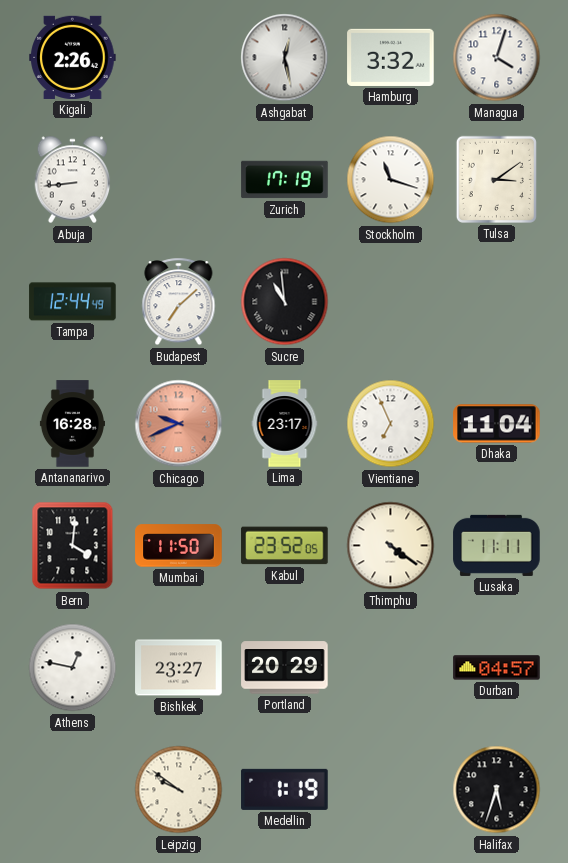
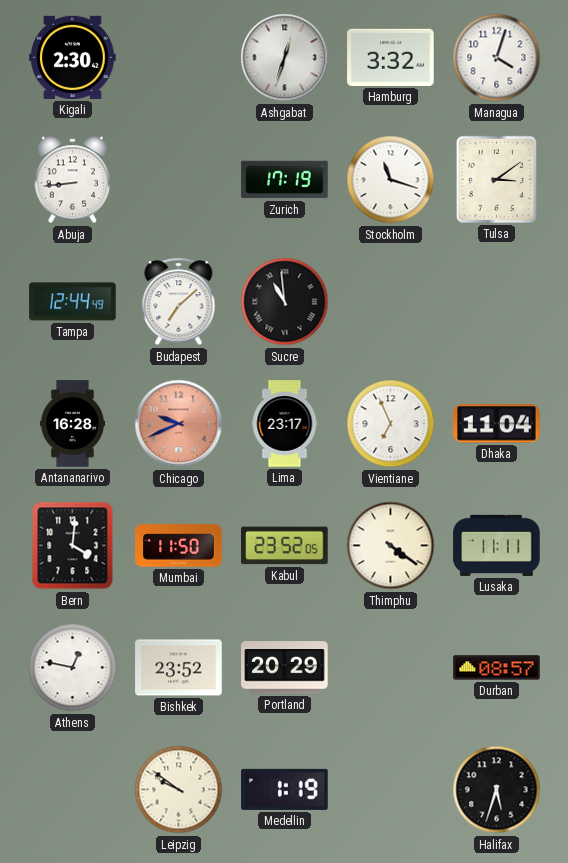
Kigali: 2:26 -> 2:30
Ashgabat: 12:28 -> 12:33
Bishkek: 23:27 -> 23:52
Durban: 04:57 -> 08:57
